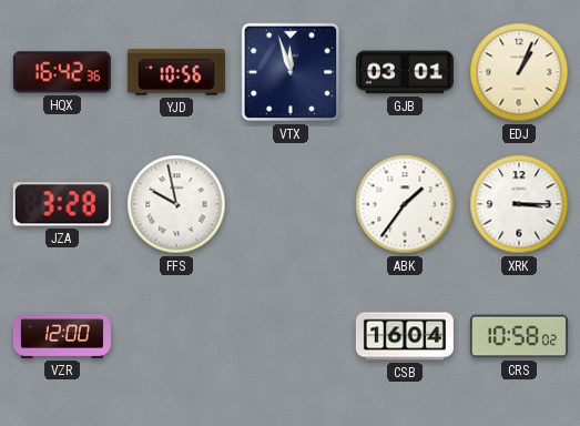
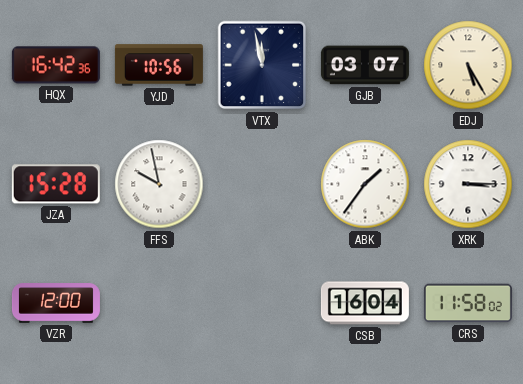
VTX: 11:57 -> 11:58
GJB: 03:01 -> 03:07
EDJ: 1:04 -> 5:25
JZA: 3:28 -> 15:28
CRS: 10:58 -> 11:58
